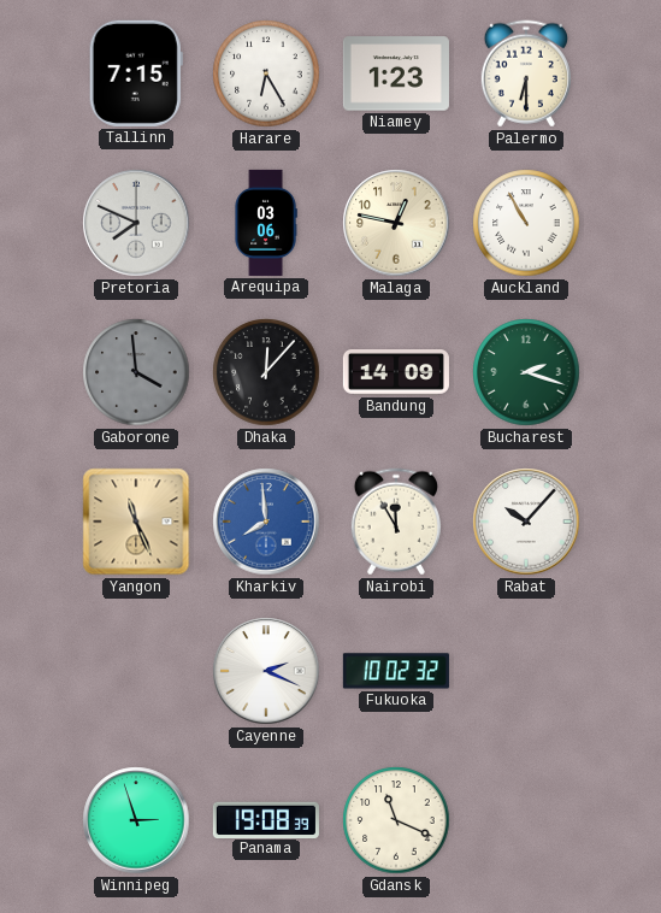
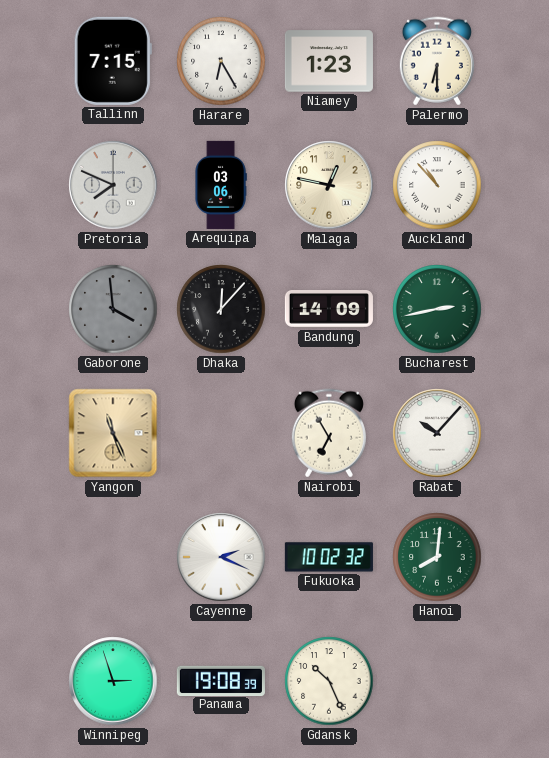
Auckland: 10:55 -> 10:53
Bucharest: 2:18 -> 2:43
Kharkiv: 7:59 -> none
Nairobi: 11:55 -> 6:55
Hanoi: none -> 8:01
Gdansk: 11:19 -> 10:26
